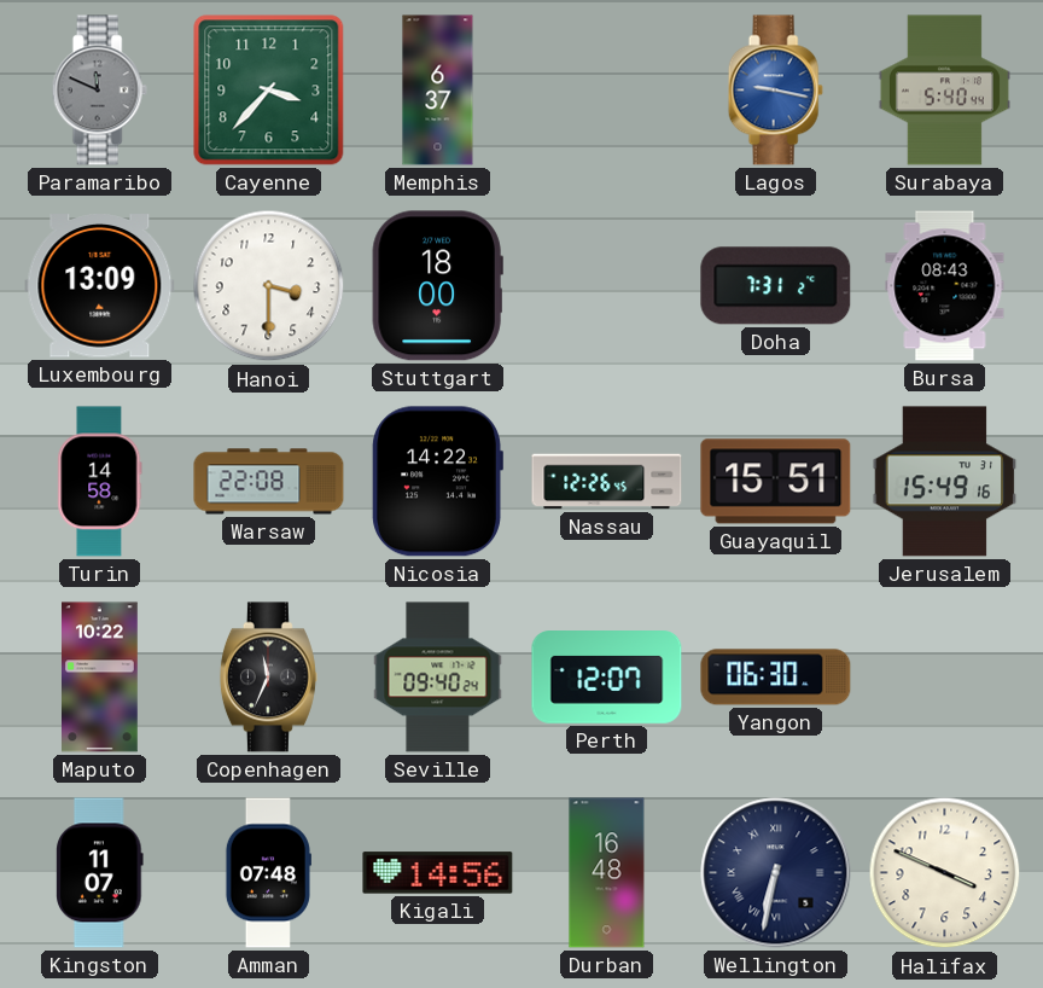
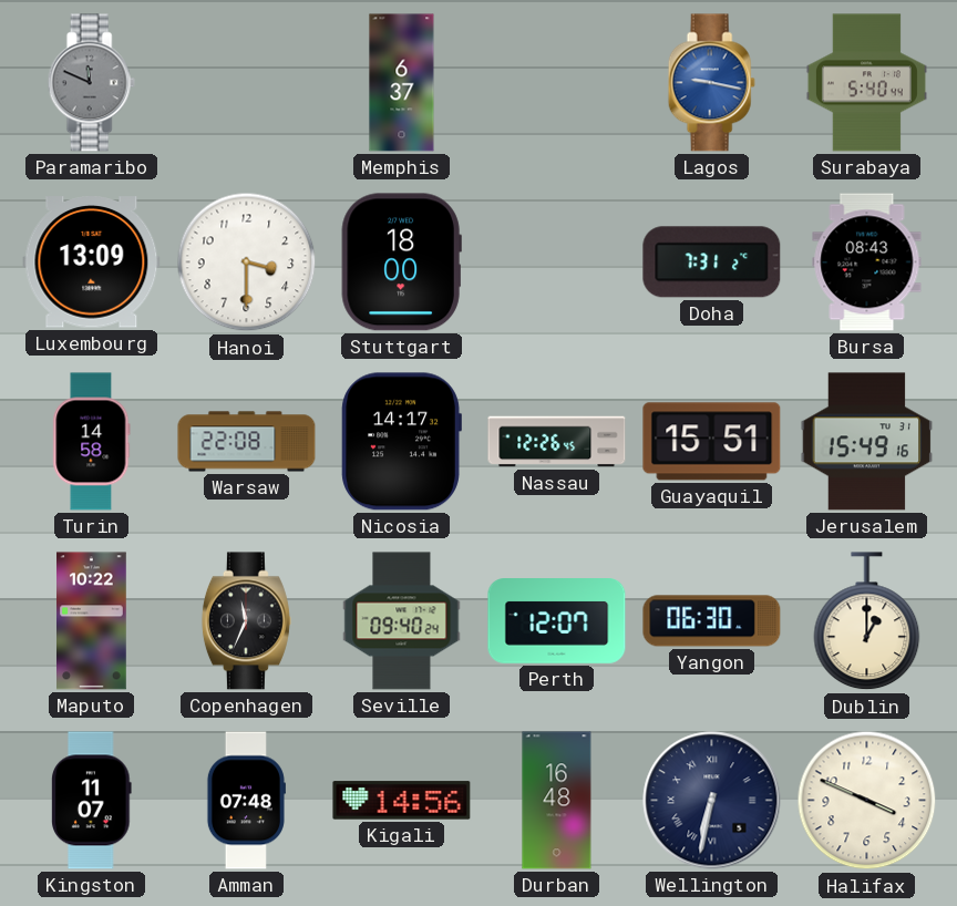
Cayenne: 3:37 -> none
Nicosia: 14:22 -> 14:17
Dublin: none -> 1:00
